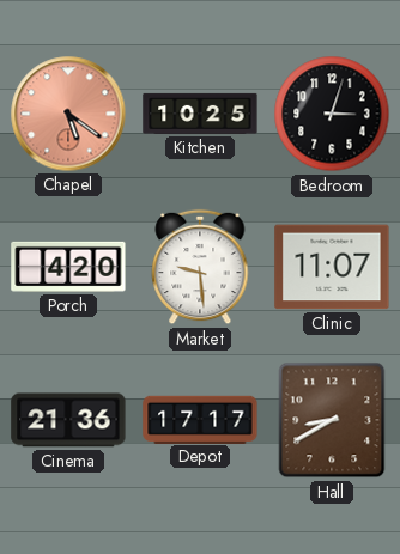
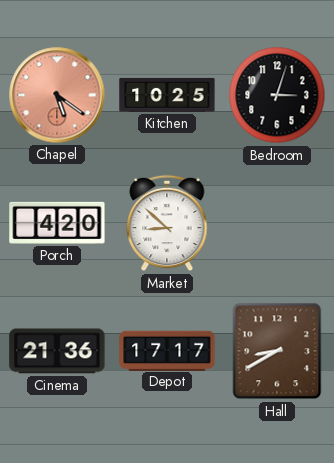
Market: 9:29 -> 8:52
Clinic: 11:07 -> none
